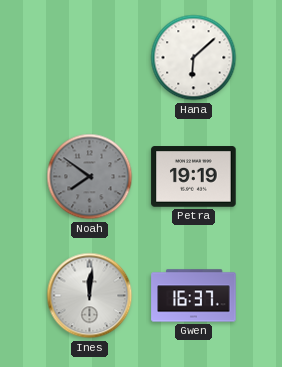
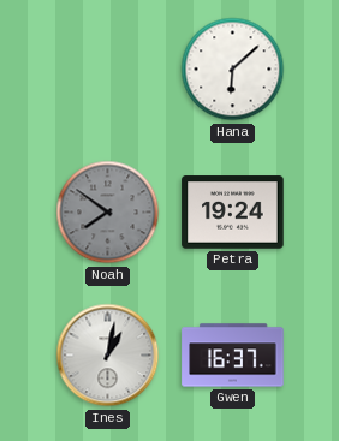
Petra: 19:19 -> 19:24
Ines: 12:01 -> 1:02
